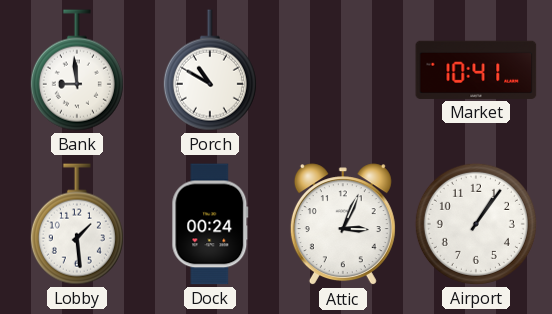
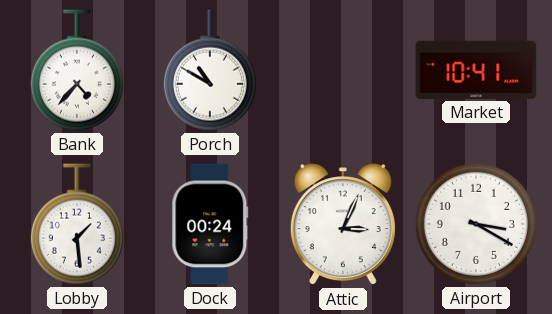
Bank: 8:59 -> 4:37
Airport: 1:06 -> 3:20
